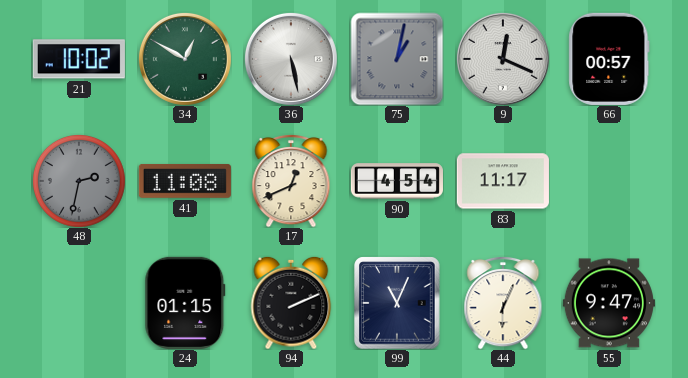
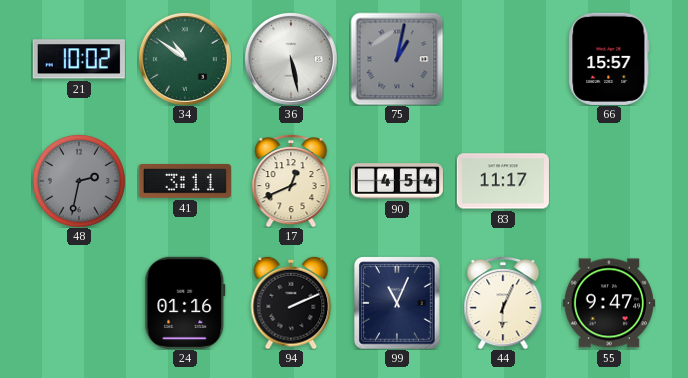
34: 12:50 -> 10:51
9: 12:19 -> none
66: 00:57 -> 15:57
41: 11:08 -> 3:11
24: 01:15 -> 01:16
